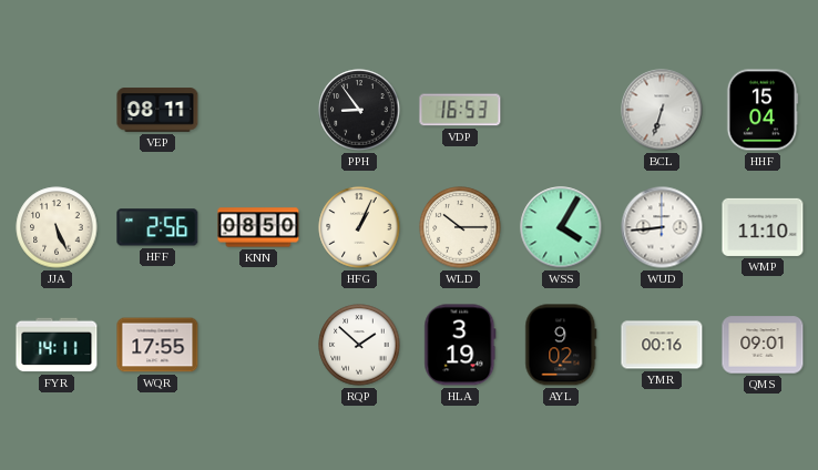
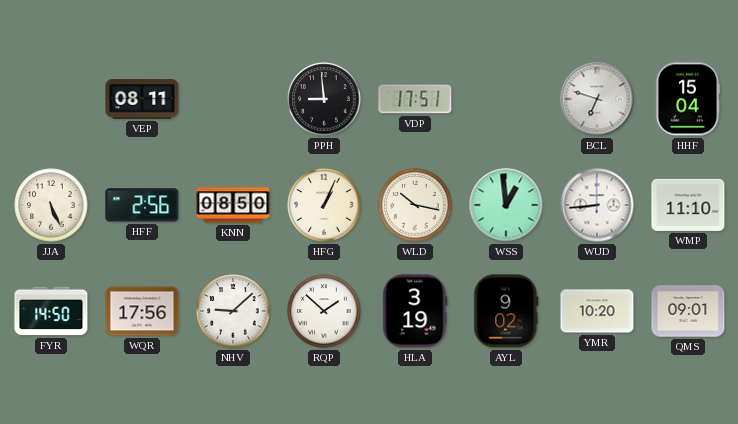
PPH: 8:54 -> 8:59
VDP: 16:53 -> 17:51
BCL: 6:33 -> 6:48
WLD: 10:15 -> 10:17
WSS: 4:05 -> 12:59
FYR: 14:11 -> 14:50
WQR: 17:55 -> 17:56
NHV: none -> 9:08
YMR: 00:16 -> 10:20
